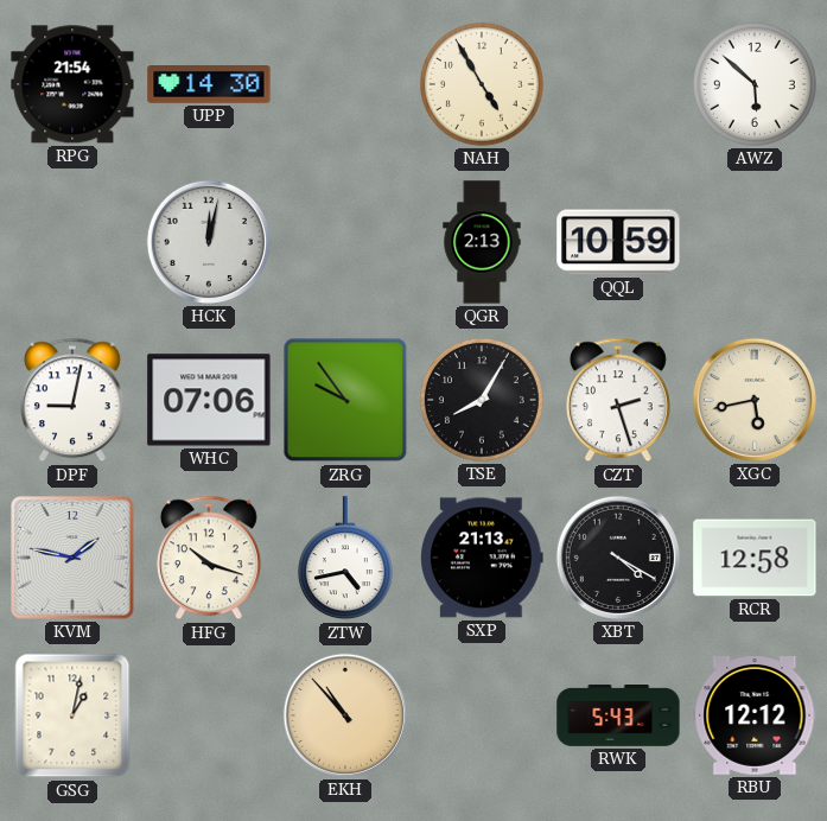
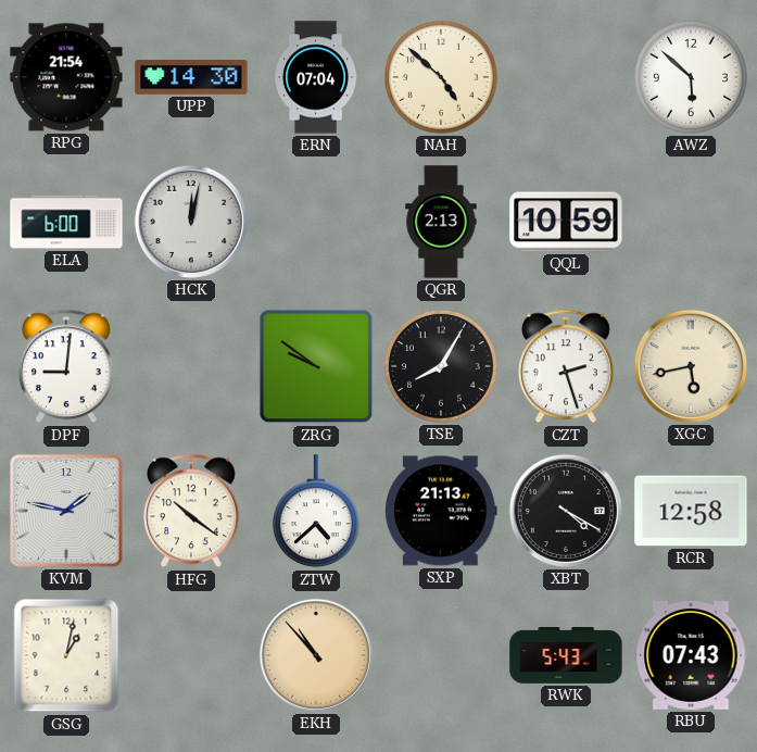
ERN: none -> 07:04
NAH: 4:55 -> 4:52
ELA: none -> 6:00
DPF: 9:02 -> 9:01
WHC: 07:06 -> none
ZRG: 9:54 -> 9:51
HFG: 10:18 -> 10:21
ZTW: 4:43 -> 4:38
RBU: 12:12 -> 07:43
